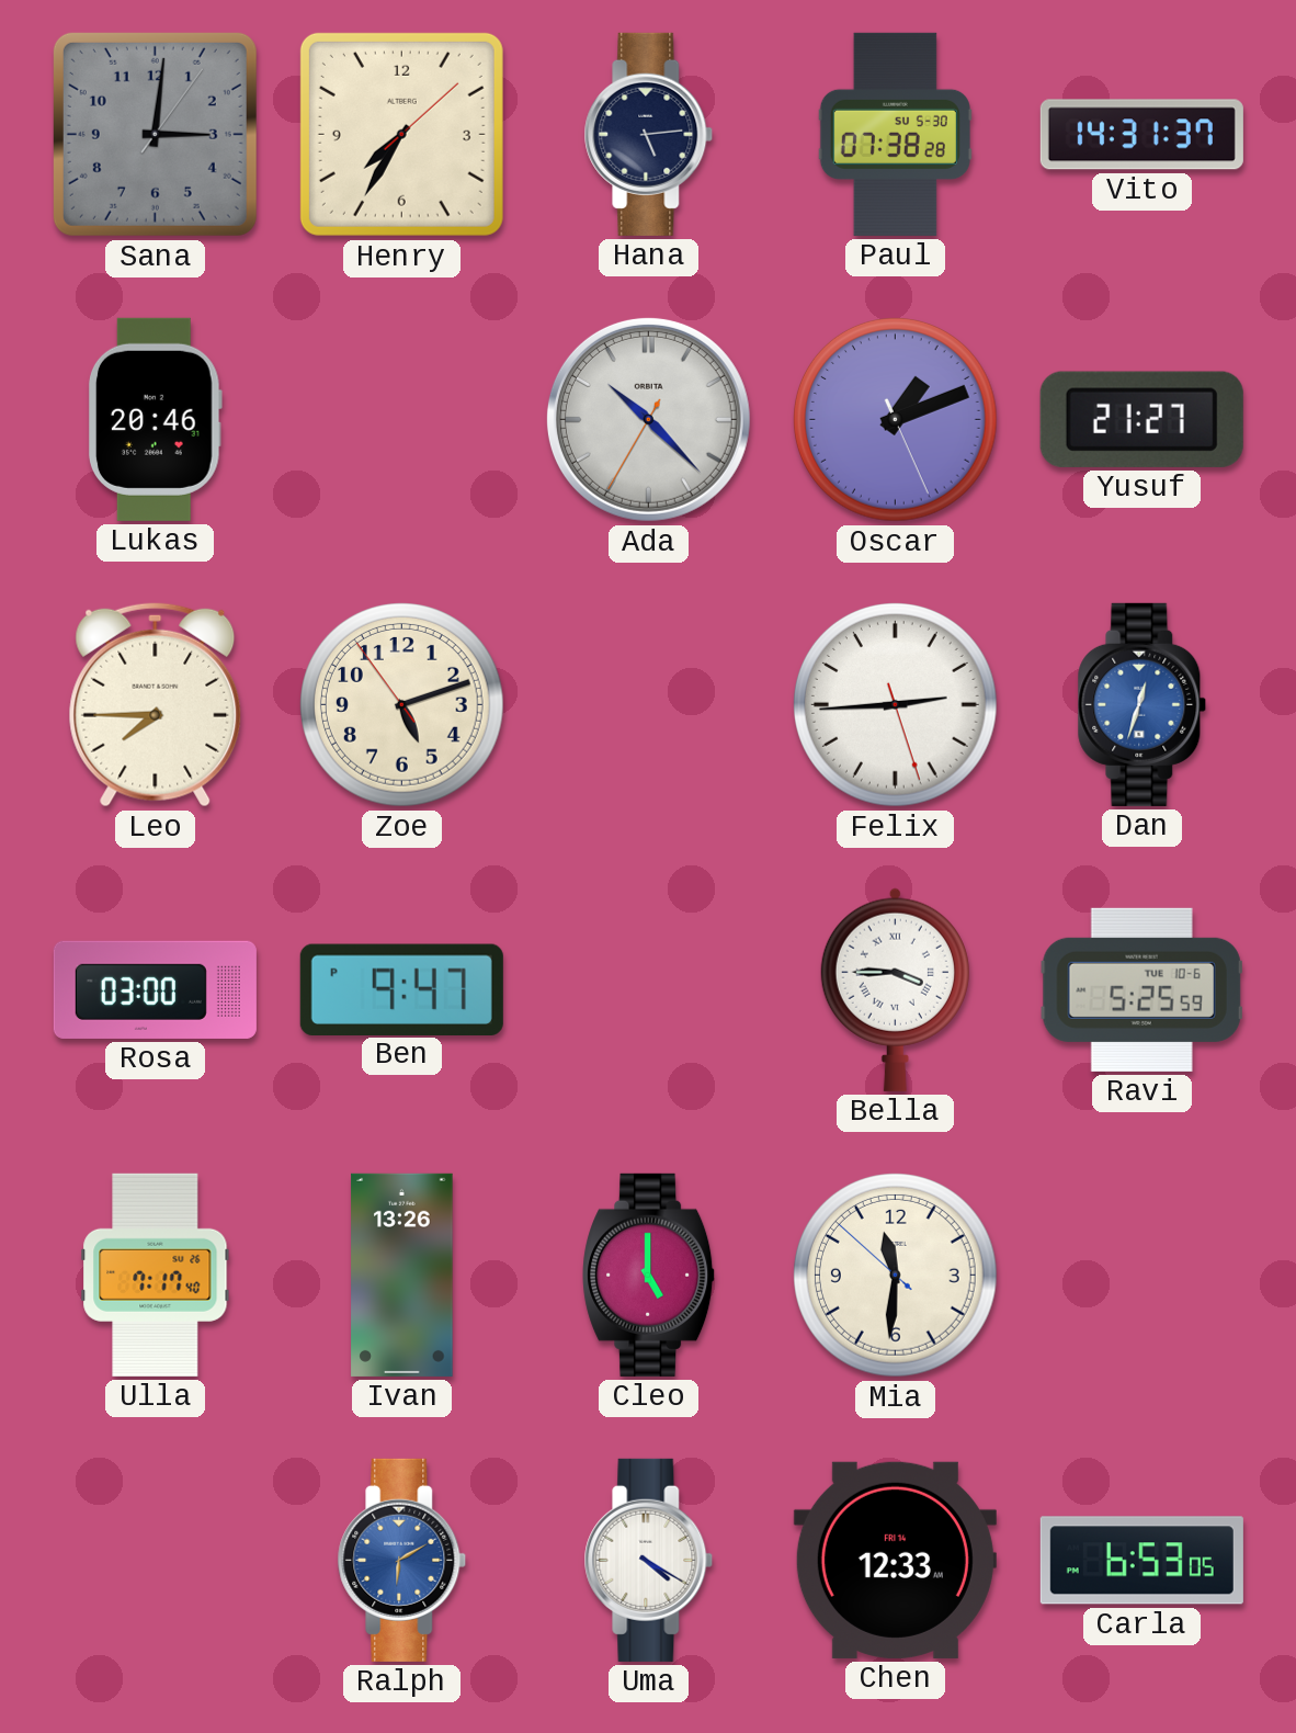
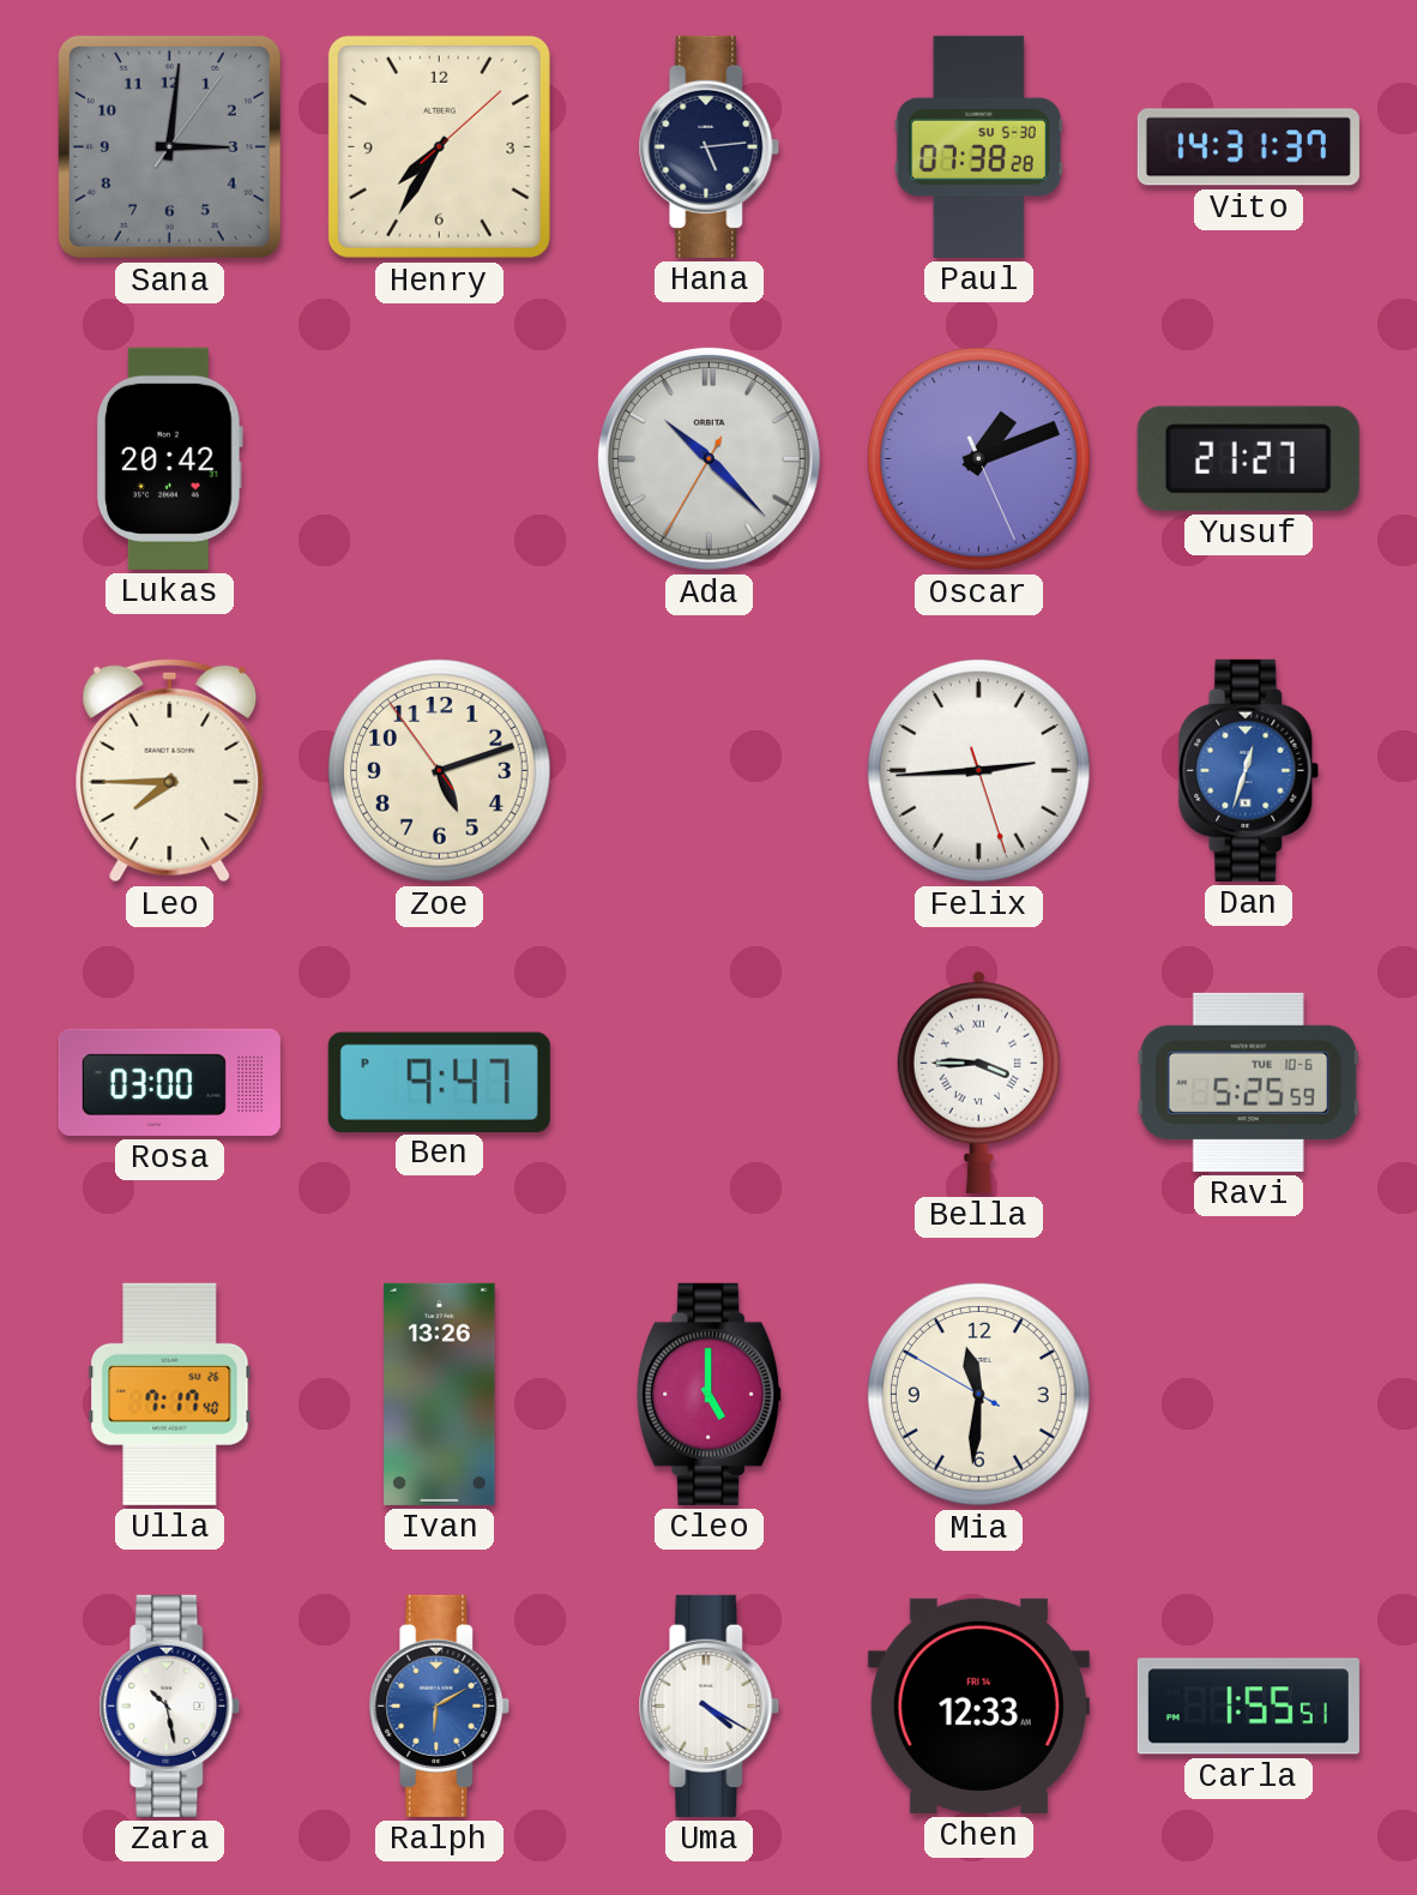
Lukas: 20:46 -> 20:42
Mia: 11:30:52 -> 11:30:50
Zara: none -> 10:28
Carla: 6:53 -> 1:55
